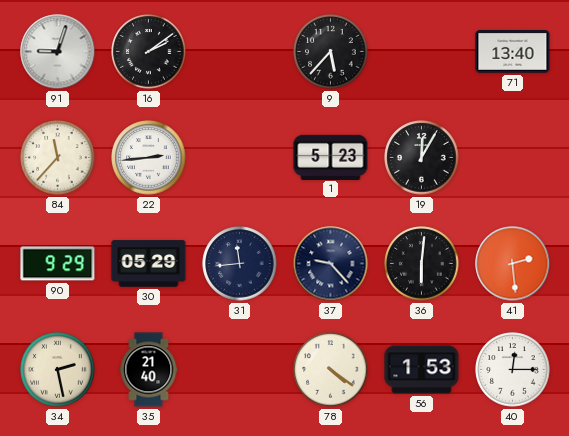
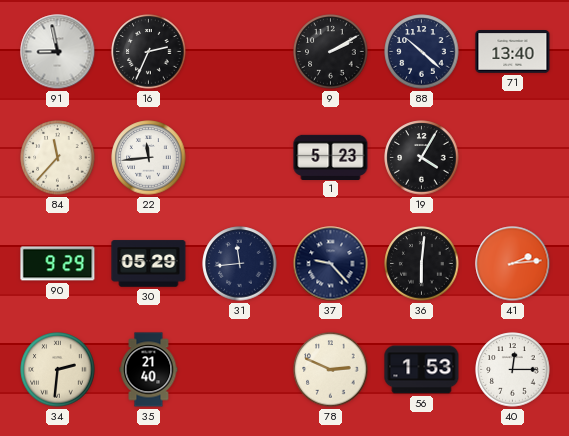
91: 9:03 -> 8:58
16: 2:09 -> 2:34
9: 5:37 -> 2:10
88: none -> 10:22
22: 2:44 -> 11:44
19: 12:05 -> 4:05
41: 2:29 -> 2:14
34: 2:28 -> 2:31
78: 4:21 -> 2:49
